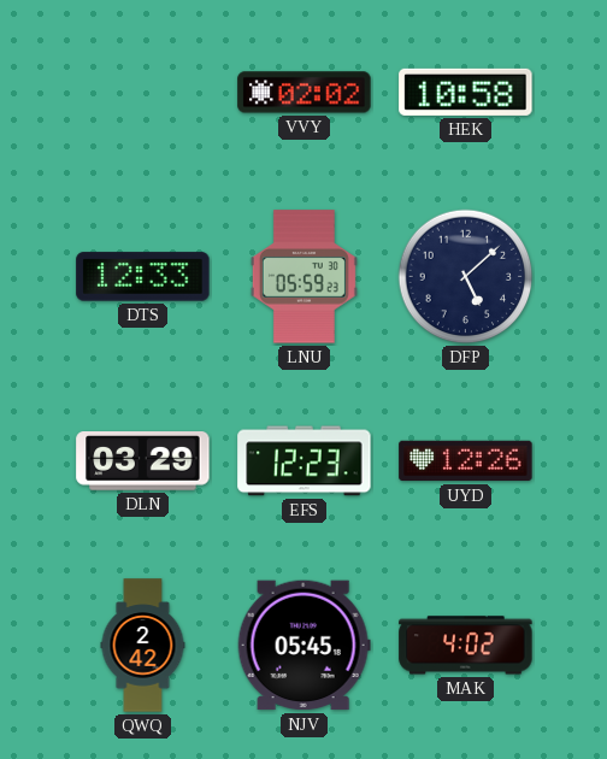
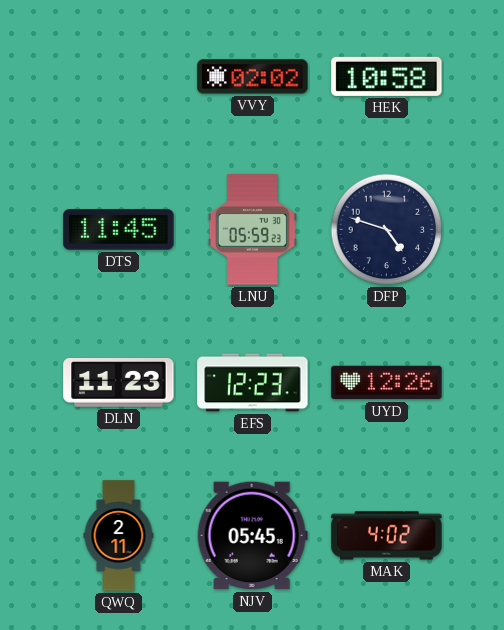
DTS: 12:33 -> 11:45
DFP: 5:08 -> 4:48
DLN: 03:29 -> 11:23
QWQ: 2:42 -> 2:11
